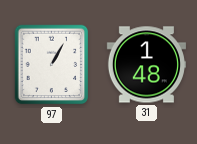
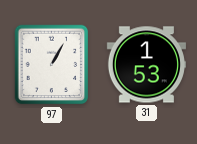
31: 1:48 -> 1:53
